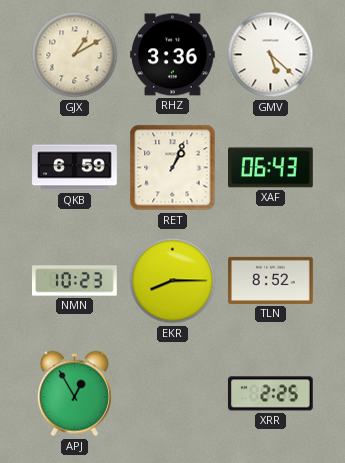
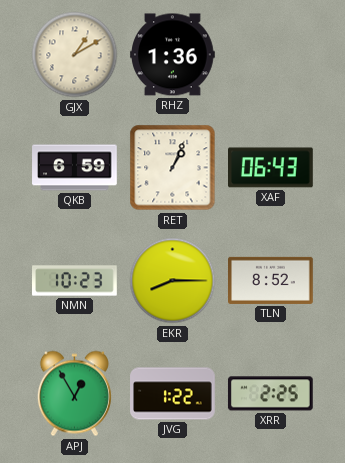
RHZ: 3:36 -> 1:36
GMV: 5:22 -> none
JVG: none -> 1:22
